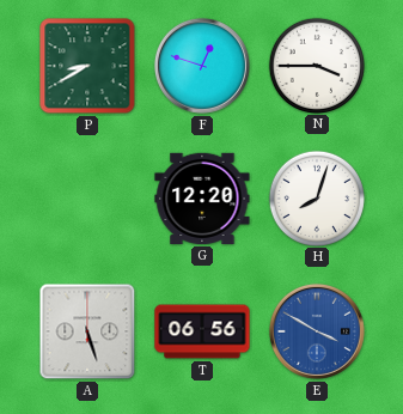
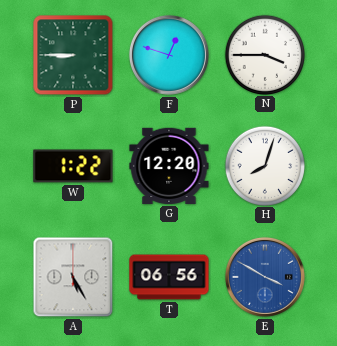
P: 8:40 -> 8:45
W: none -> 1:22
A: 5:27 -> 5:25
